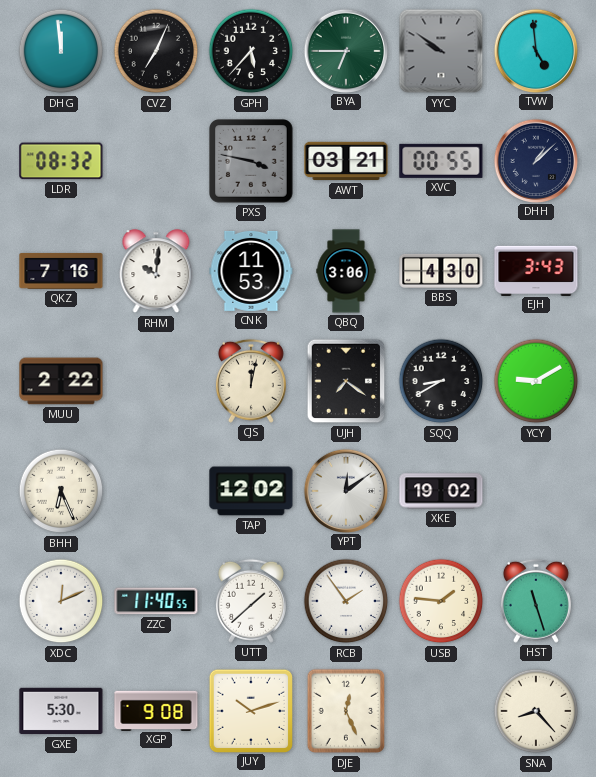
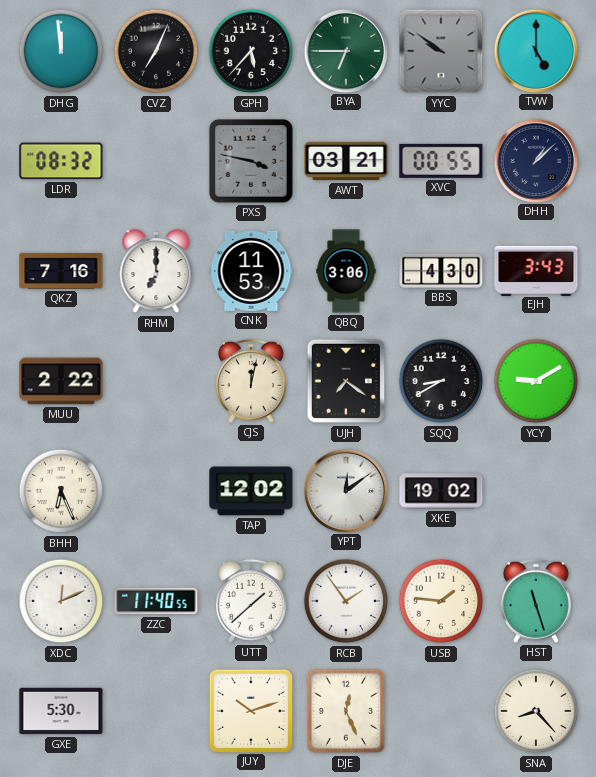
TVW: 4:59 -> 5:00
RHM: 10:01 -> 7:00
XGP: 9:08 -> none
